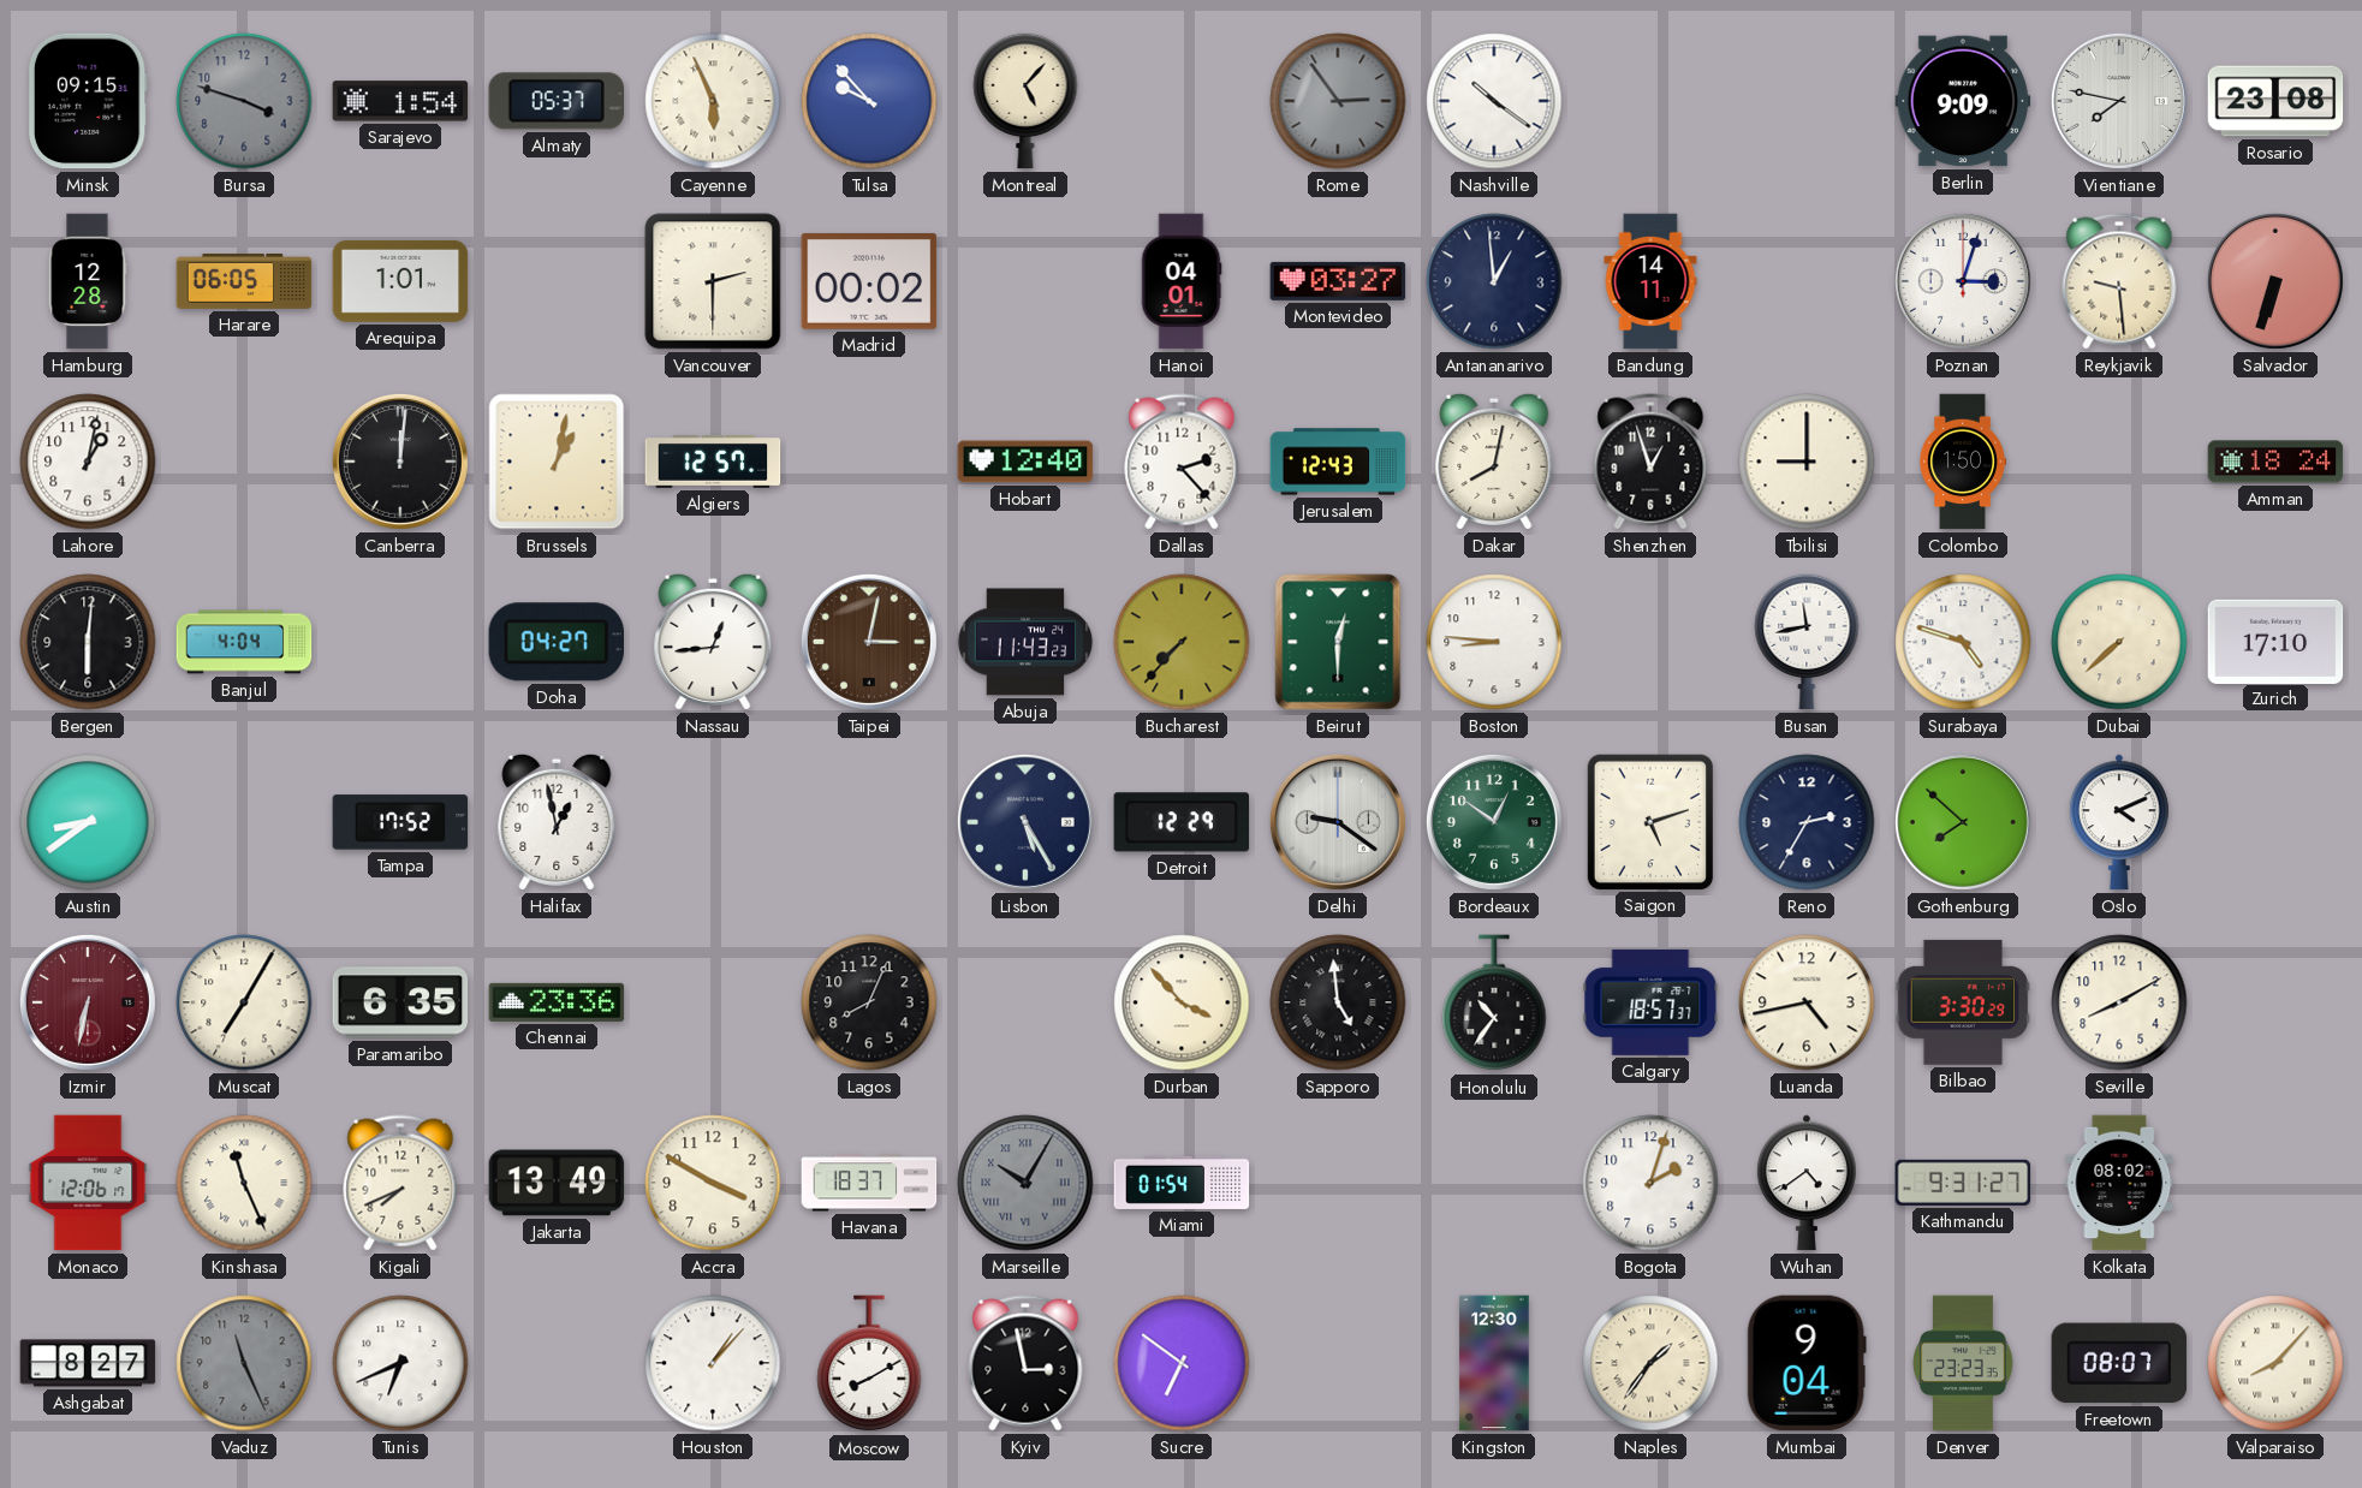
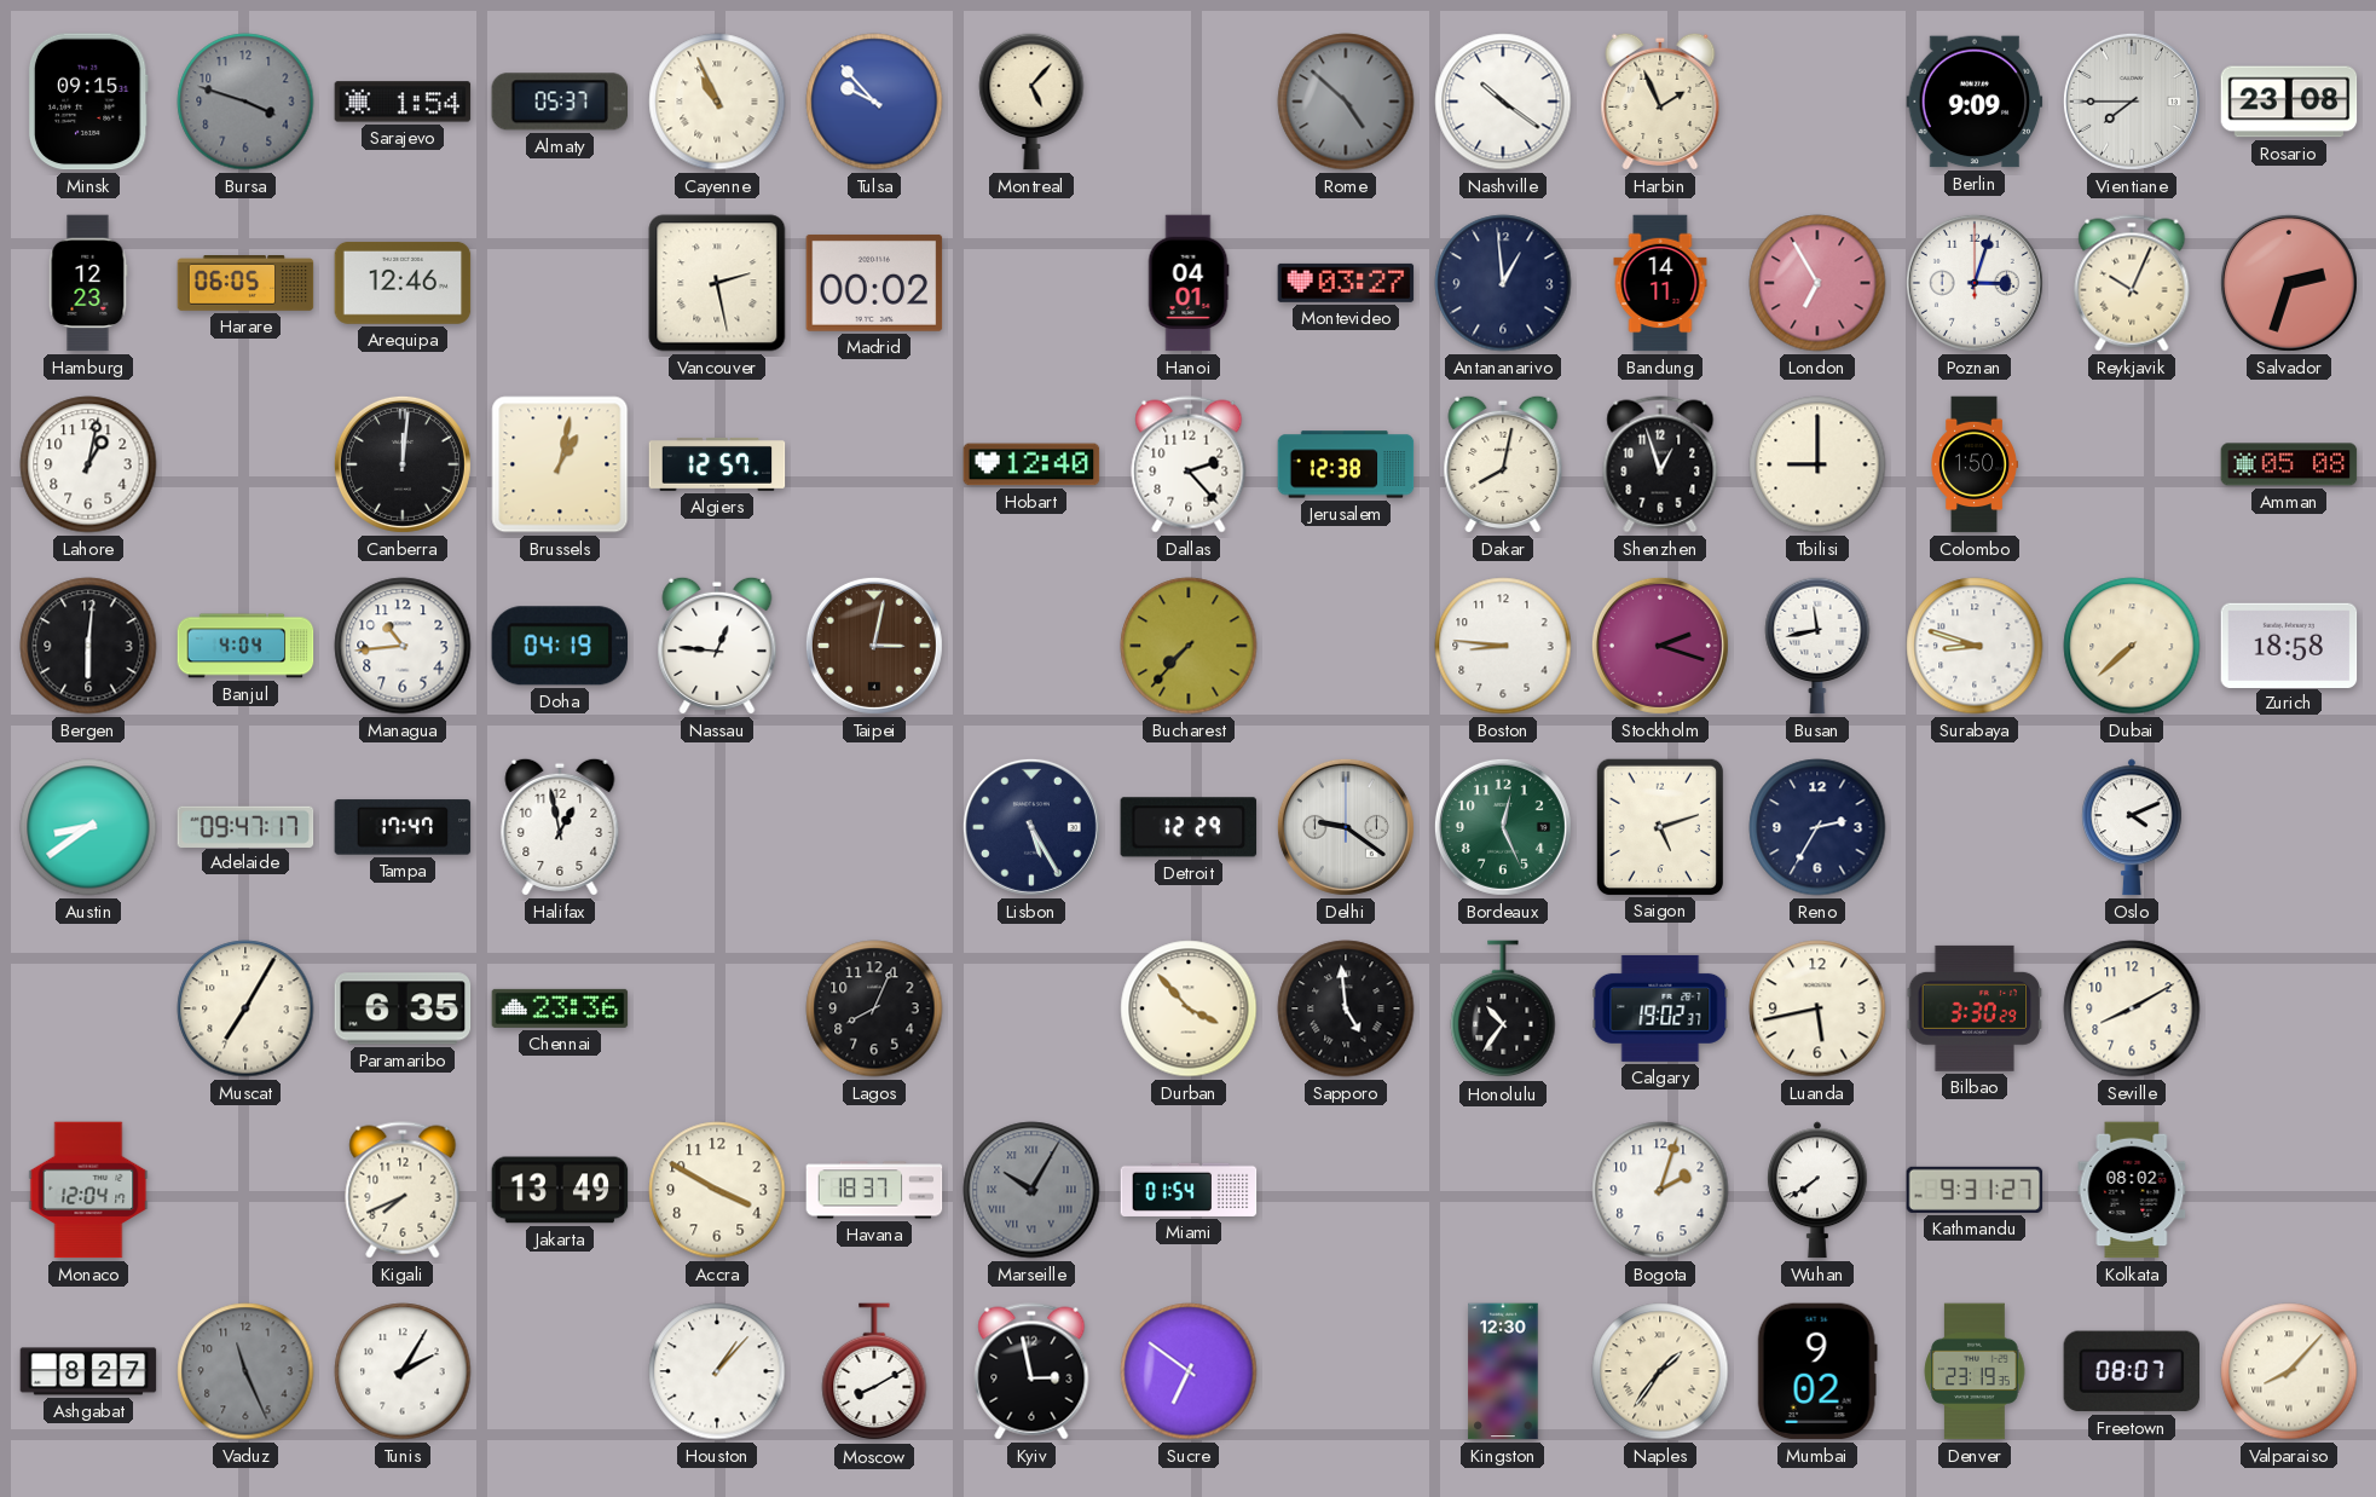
Cayenne: 5:56 -> 10:56
Rome: 2:54 -> 4:52
Harbin: none -> 1:56
Vientiane: 7:47 -> 7:45
Hamburg: 12:28 -> 12:23
Arequipa: 1:01 -> 12:46
Vancouver: 2:30 -> 2:28
London: none -> 6:55
Reykjavik: 9:29 -> 10:04
Salvador: 6:33 -> 2:33
Jerusalem: 12:43 -> 12:38
Amman: 18:24 -> 05:08
Managua: none -> 10:44
Doha: 04:27 -> 04:19
Nassau: 12:44 -> 12:46
Abuja: 11:43 -> none
Beirut: 12:30 -> none
Stockholm: none -> 2:18
Surabaya: 4:48 -> 8:48
Zurich: 17:10 -> 18:58
Adelaide: none -> 09:47
Tampa: 17:52 -> 17:47
Bordeaux: 12:51 -> 12:26
Gothenburg: 7:52 -> none
Izmir: 6:32 -> none
Calgary: 18:57 -> 19:02
Luanda: 4:43 -> 5:43
Monaco: 12:06 -> 12:04
Kinshasa: 11:26 -> none
Wuhan: 4:39 -> 7:39
Tunis: 6:41 -> 2:05
Mumbai: 9:04 -> 9:02
Denver: 23:23 -> 23:19
